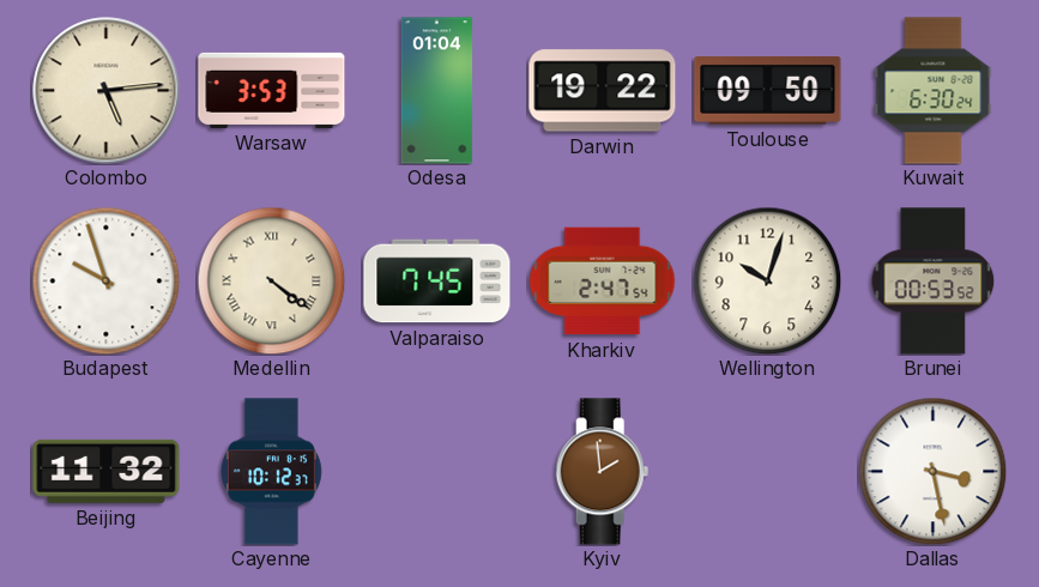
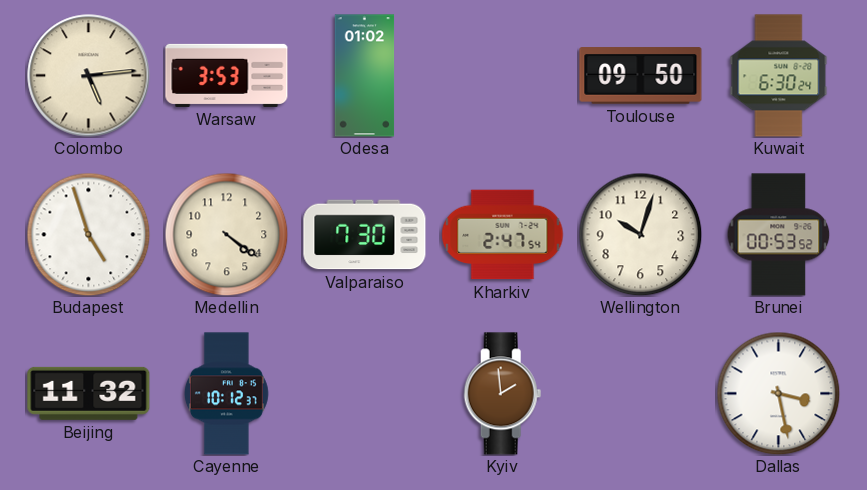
Odesa: 01:04 -> 01:02
Darwin: 19:22 -> none
Budapest: 9:57 -> 4:57
Medellin numerals: Roman -> Arabic
Valparaiso: 7:45 -> 7:30
